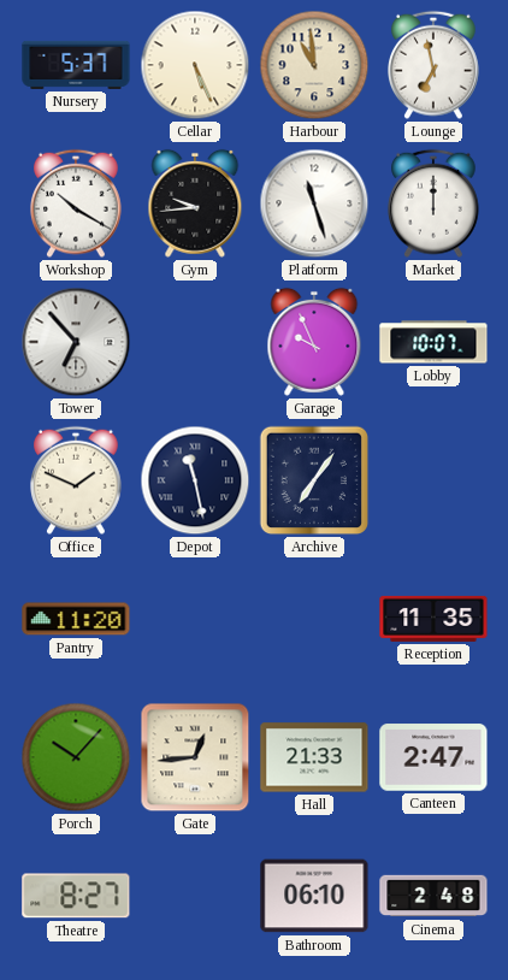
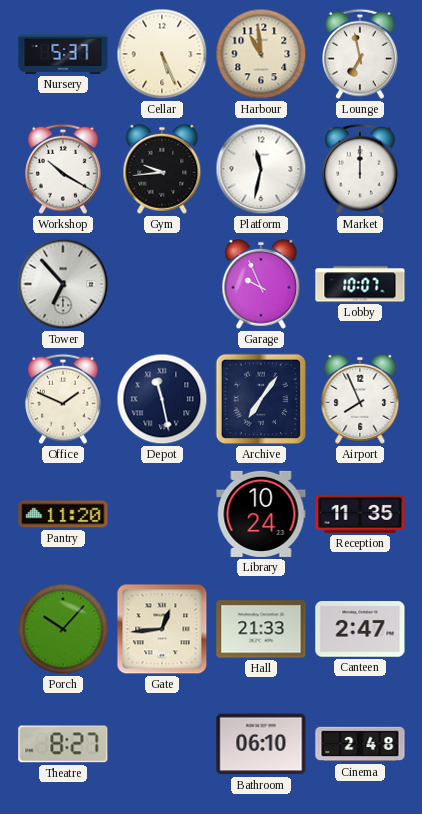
Platform: 11:27 -> 11:32
Airport: none -> 7:56
Library: none -> 10:24
